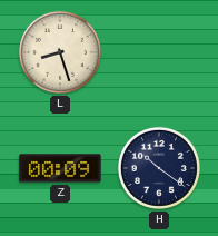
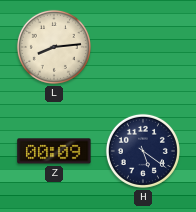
L: 8:27 -> 8:14
H: 10:21 -> 5:21
